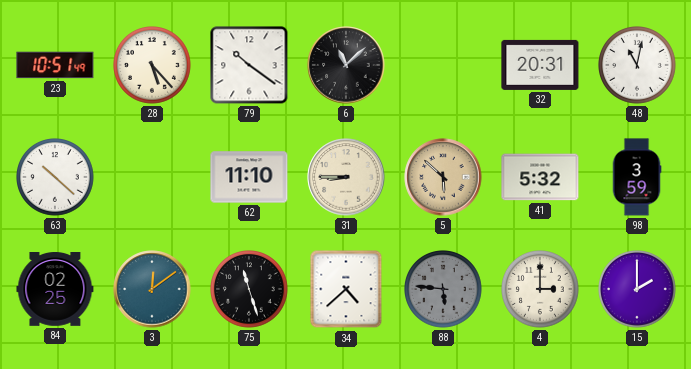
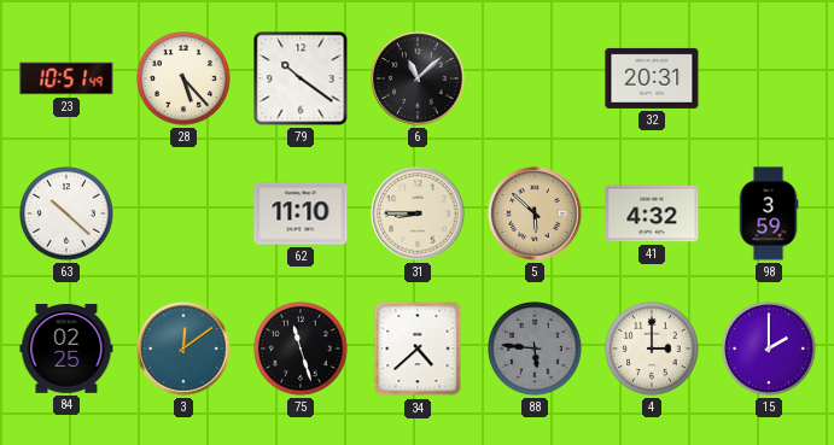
48: 11:02 -> none
41: 5:32 -> 4:32
